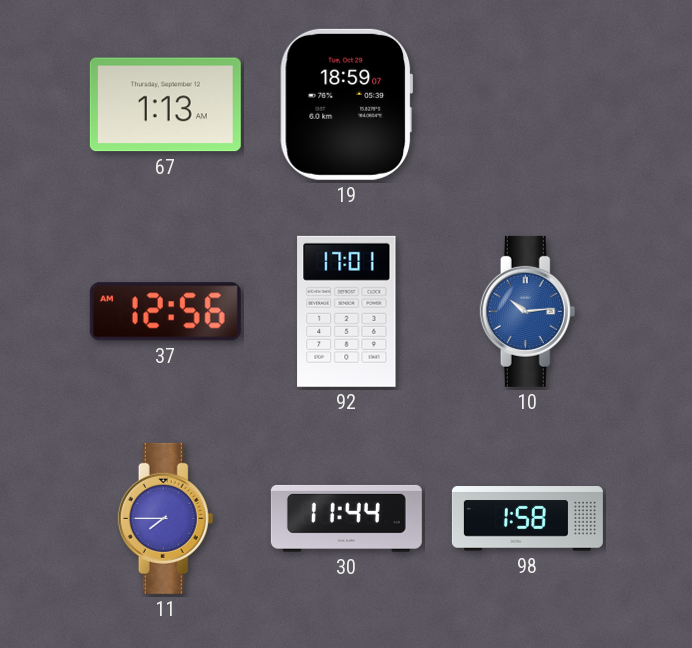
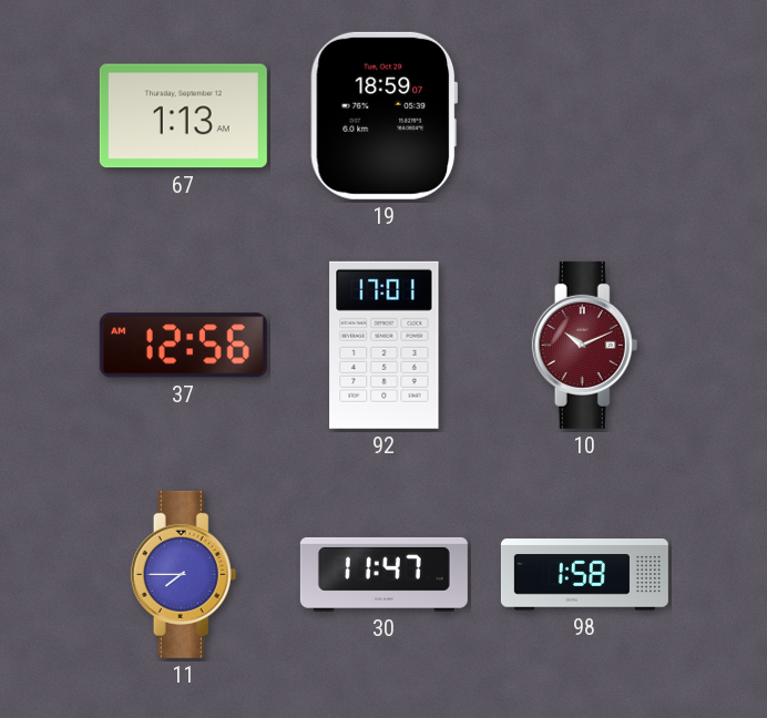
10: 10:14 -> 10:11
10 dial: blue -> burgundy
30: 11:44 -> 11:47
